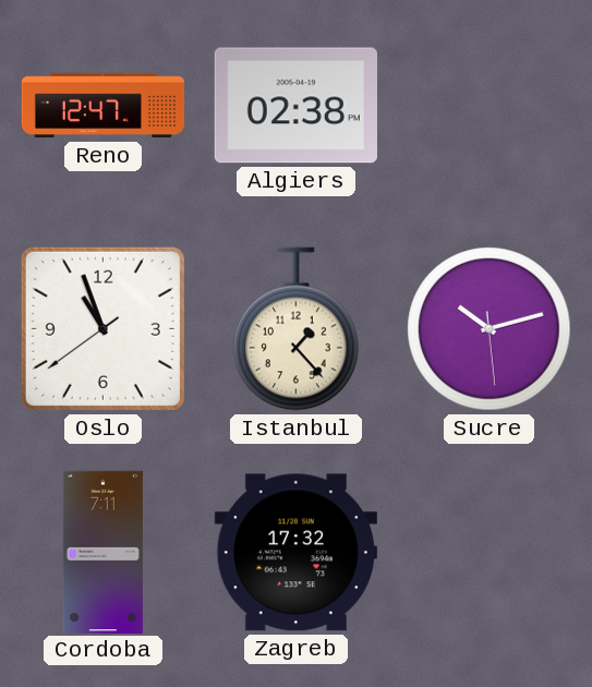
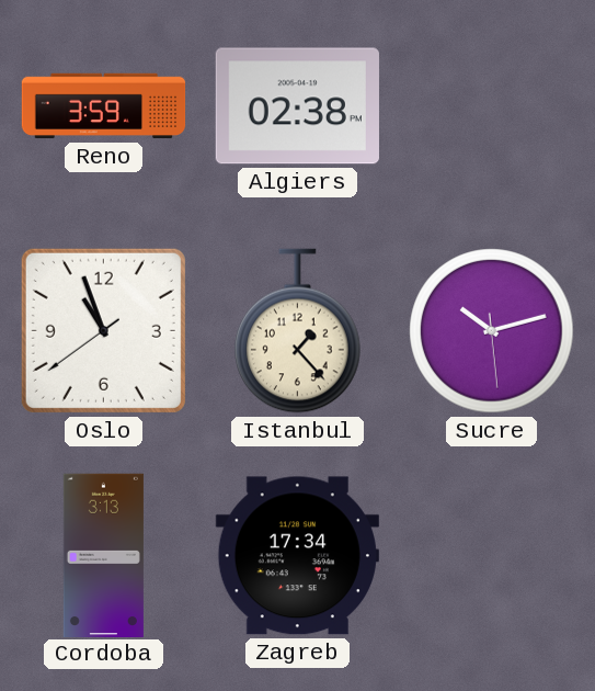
Reno: 12:47 -> 3:59
Cordoba: 7:11 -> 3:13
Zagreb: 17:32 -> 17:34
